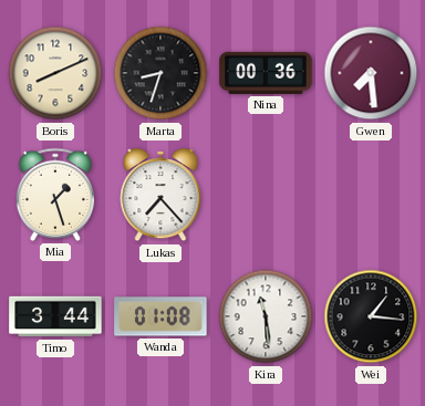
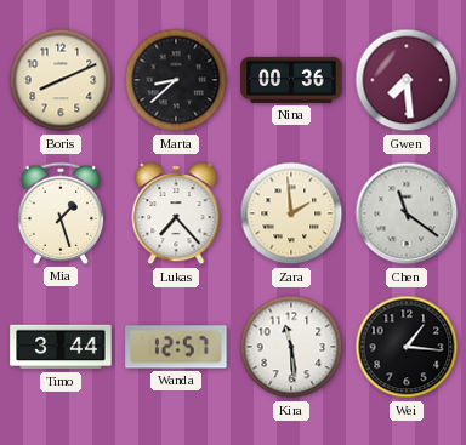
Marta: 8:33 -> 8:38
Zara: none -> 1:59
Chen: none -> 11:21
Wanda: 01:08 -> 12:57
